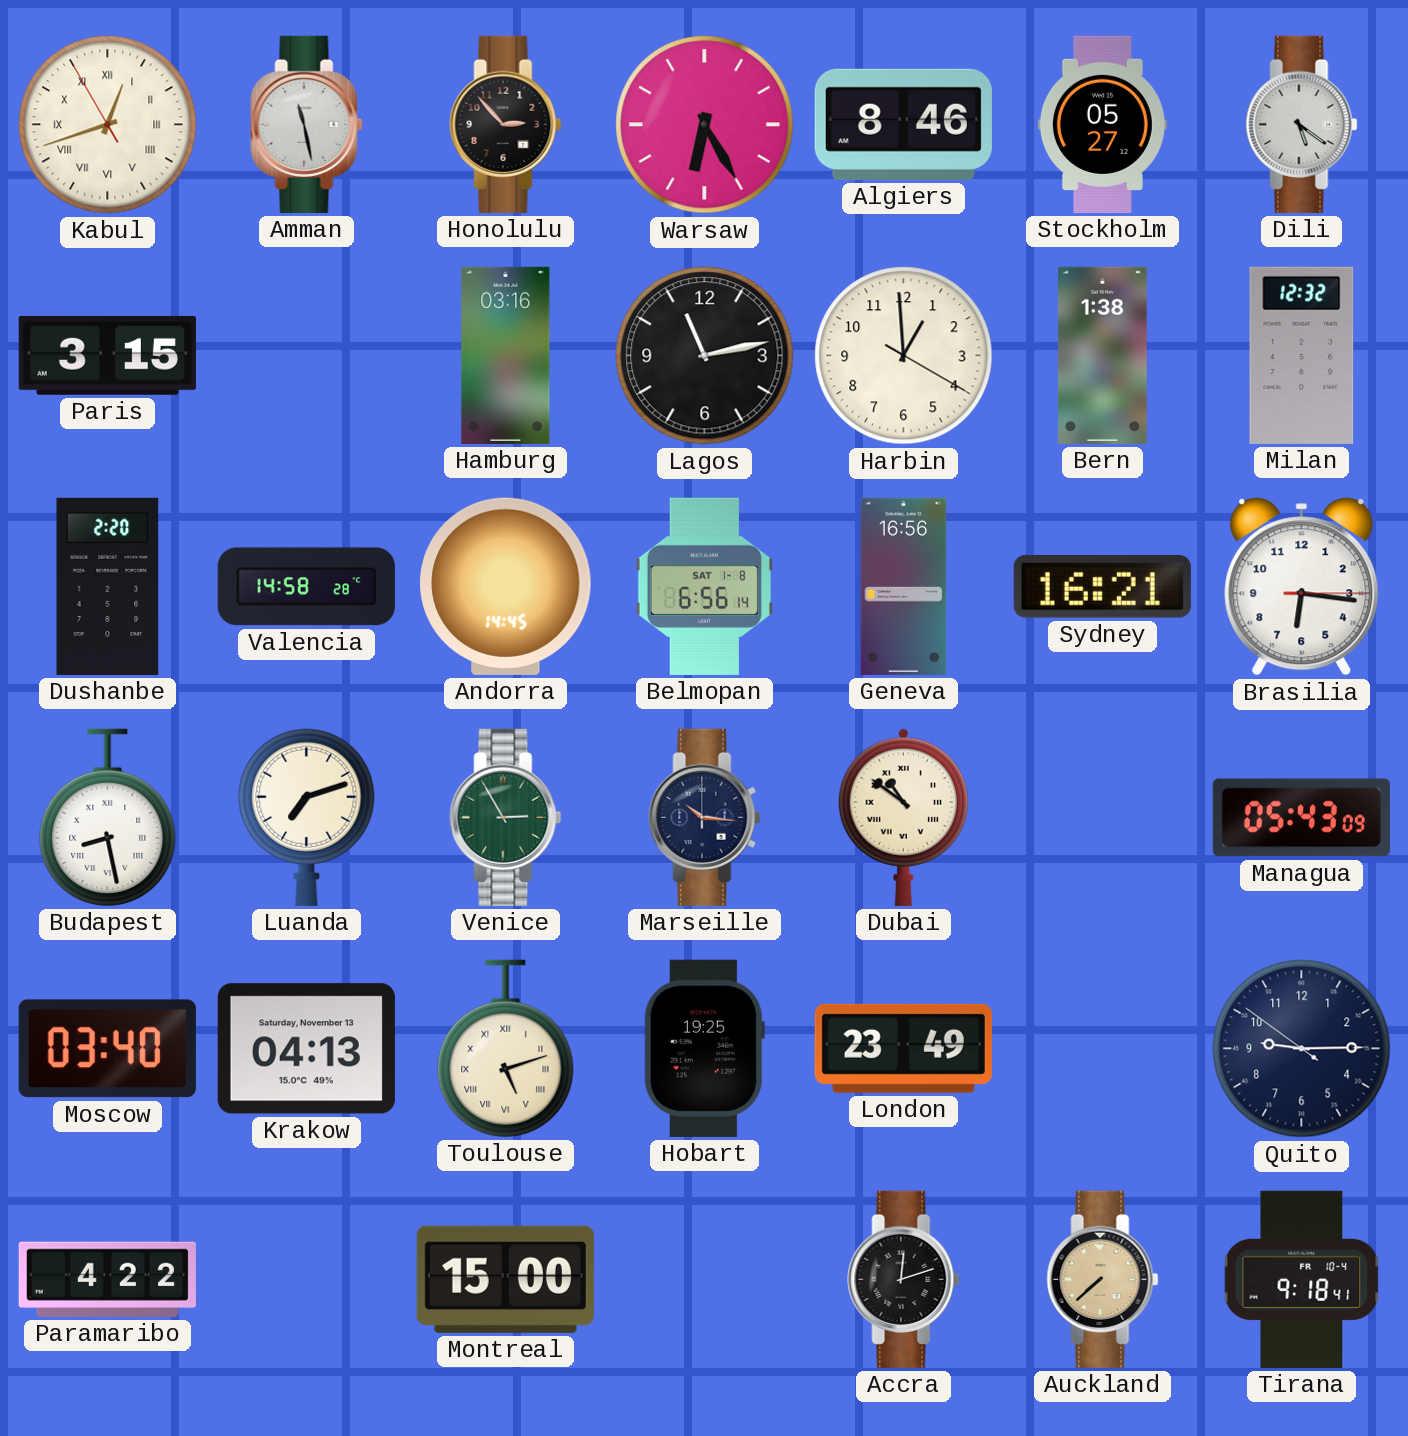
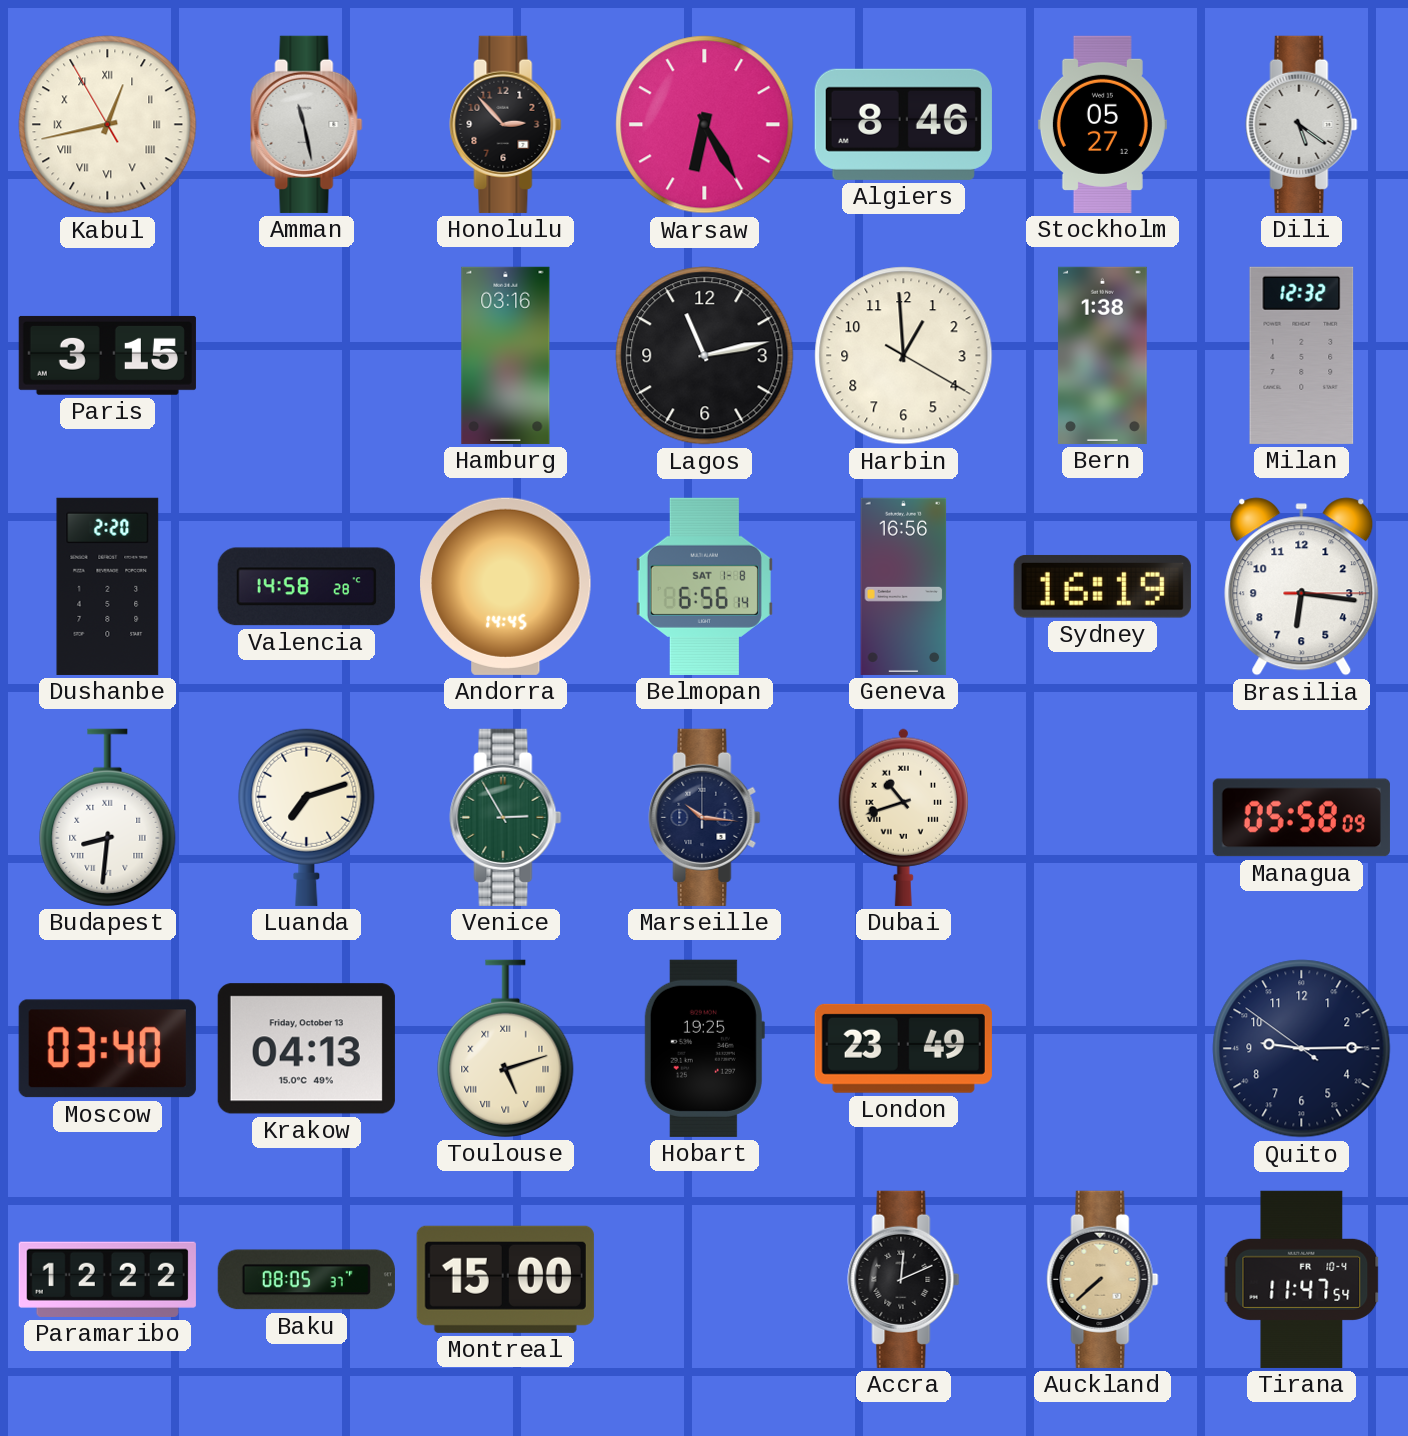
Kabul: 12:41 -> 12:42
Sydney: 16:21 -> 16:19
Budapest: 8:28 -> 8:31
Dubai: 10:51 -> 10:42
Managua: 05:43 -> 05:58
Krakow date: Saturday, November 13 -> Friday, October 13
Paramaribo: 4:22 -> 12:22
Baku: none -> 08:05
Accra: 12:12 -> 12:11
Tirana: 9:18 -> 11:47
